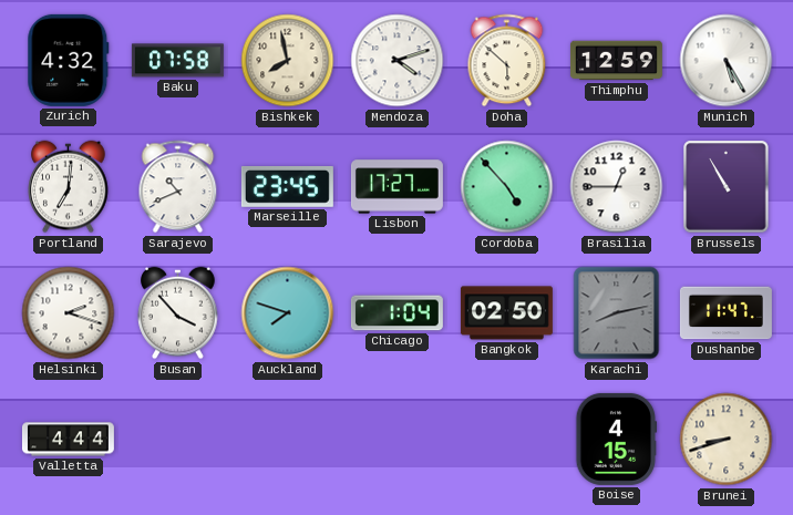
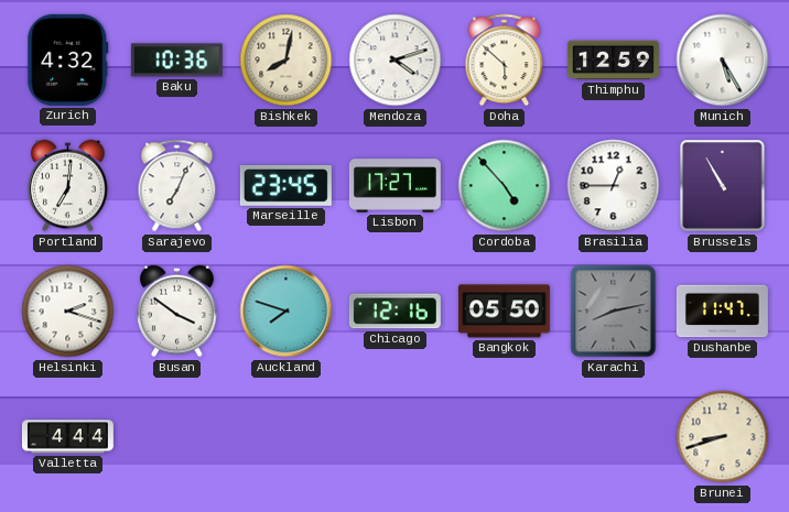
Baku: 07:58 -> 10:36
Bishkek: 7:58 -> 8:02
Sarajevo: 10:41 -> 7:04
Busan: 3:53 -> 3:51
Chicago: 1:04 -> 12:16
Bangkok: 02:50 -> 05:50
Boise: 4:15 -> none
